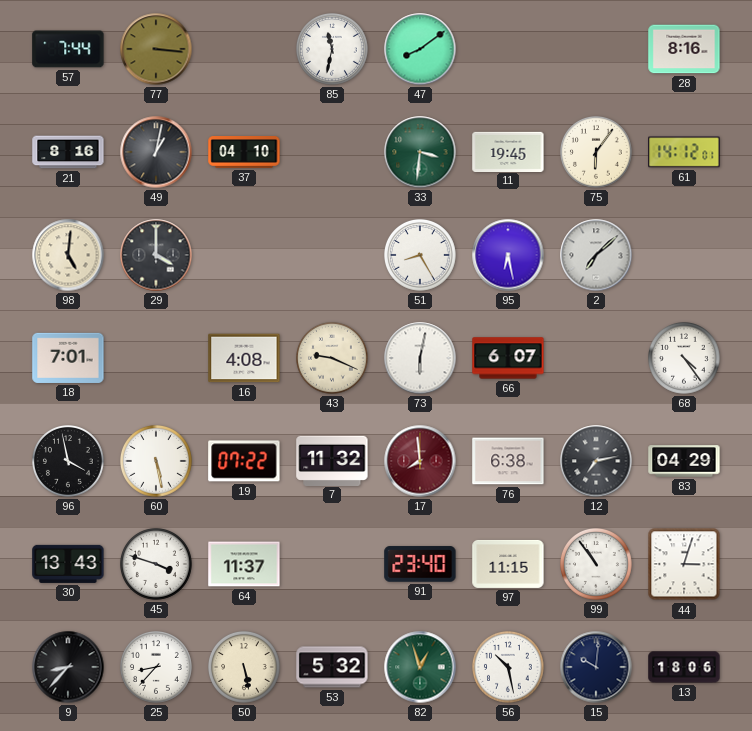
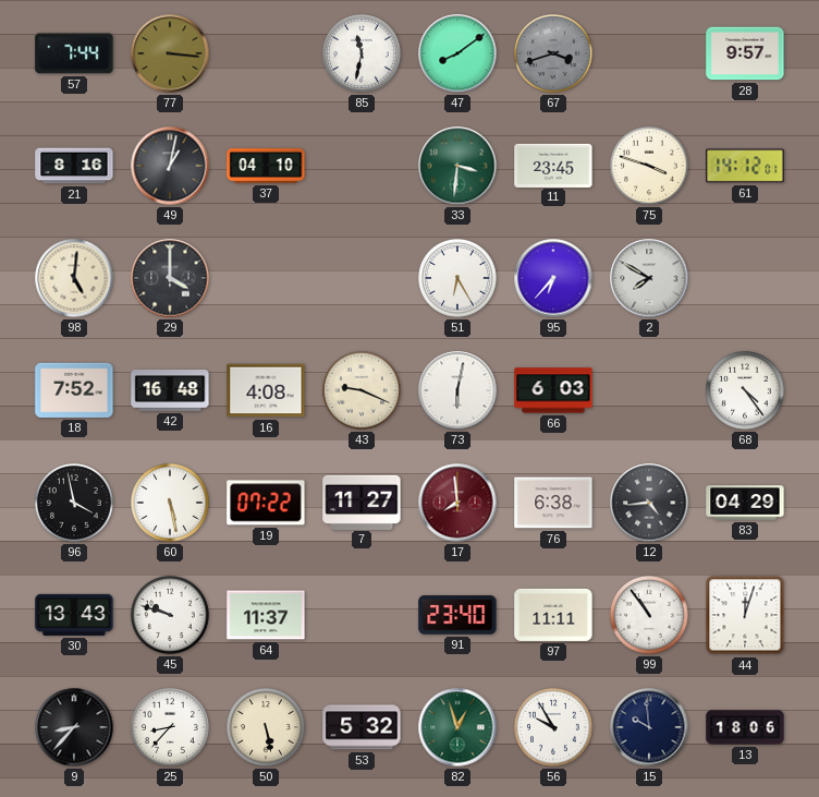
67: none -> 3:42
28: 8:16 -> 9:57
11: 19:45 -> 23:45
75: 6:06 -> 3:48
51: 8:25 -> 6:25
95: 6:28 -> 6:37
2: 7:08 -> 7:50
18: 7:01 -> 7:52
42: none -> 16:48
66: 6:07 -> 6:03
7: 11:32 -> 11:27
12: 7:13 -> 4:44
45: 3:48 -> 9:48
97: 11:15 -> 11:11
44: 3:03 -> 12:03
56: 10:28 -> 9:55
15: 10:01 -> 9:59
